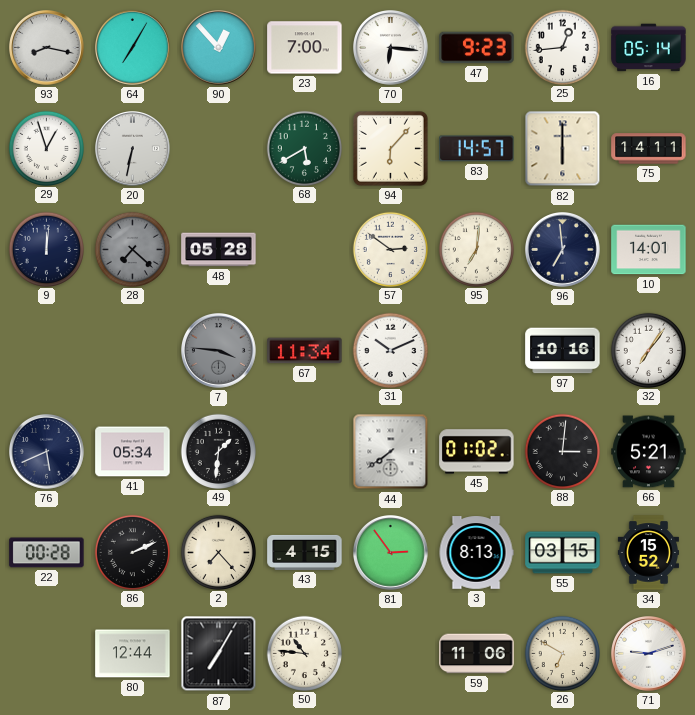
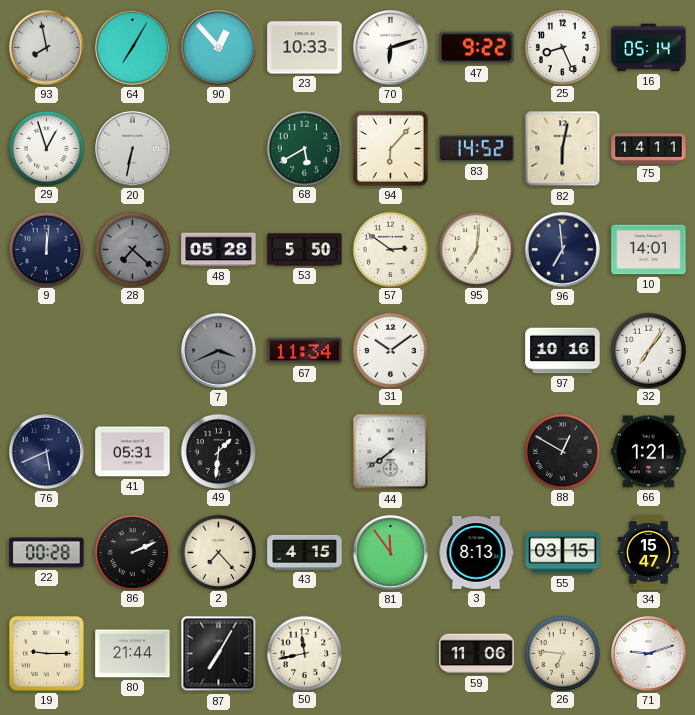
93: 8:17 -> 7:58
23: 7:00 -> 10:33
70: 6:16 -> 6:12
47: 9:23 -> 9:22
25: 12:44 -> 8:26
83: 14:57 -> 14:52
82: 6:00 -> 6:02
53: none -> 5:50
7: 3:46 -> 3:41
31: 10:11 -> 10:09
41: 05:34 -> 05:31
45: 01:02 -> none
88: 3:01 -> 12:50
66: 5:21 -> 1:21
81: 2:54 -> 11:54
34: 15:52 -> 15:47
19: none -> 9:15
80: 12:44 -> 21:44
50: 10:46 -> 11:43
26: 6:50 -> 6:46
